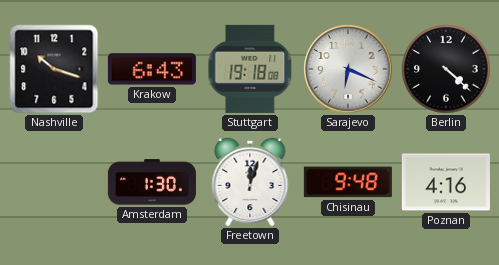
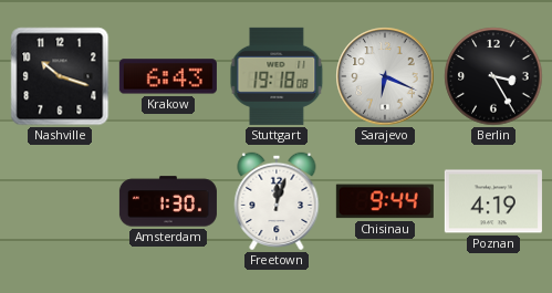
Berlin: 4:22 -> 3:25
Chisinau: 9:48 -> 9:44
Poznan: 4:16 -> 4:19
